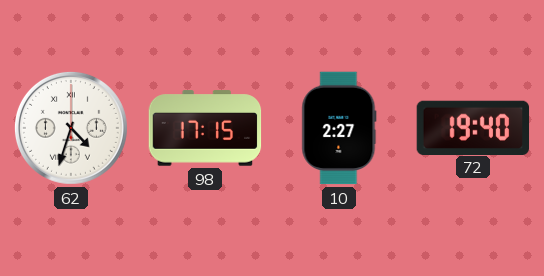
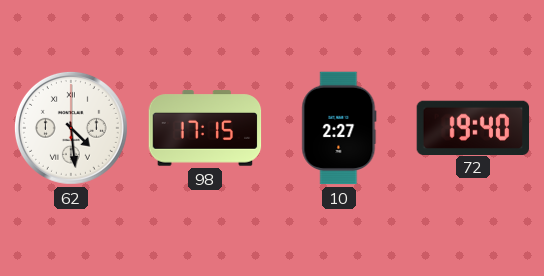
62: 4:33 -> 4:29
